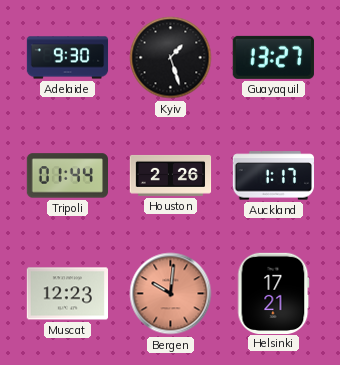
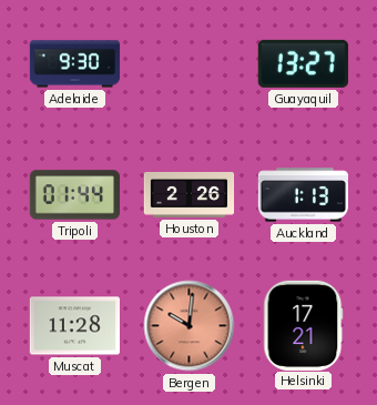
Kyiv: 1:27 -> none
Auckland: 1:17 -> 1:13
Muscat: 12:23 -> 11:28
